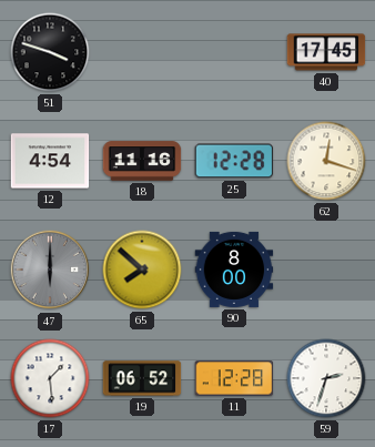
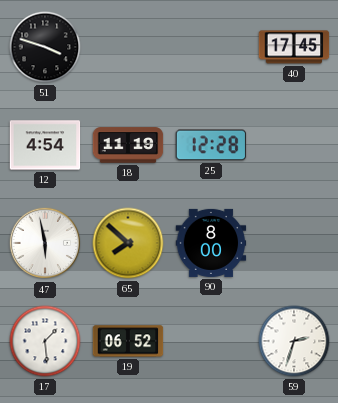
18: 11:16 -> 11:19
62: 12:18 -> none
47: 6:00 -> 5:58
47 dial: grey -> white
11: 12:28 -> none
